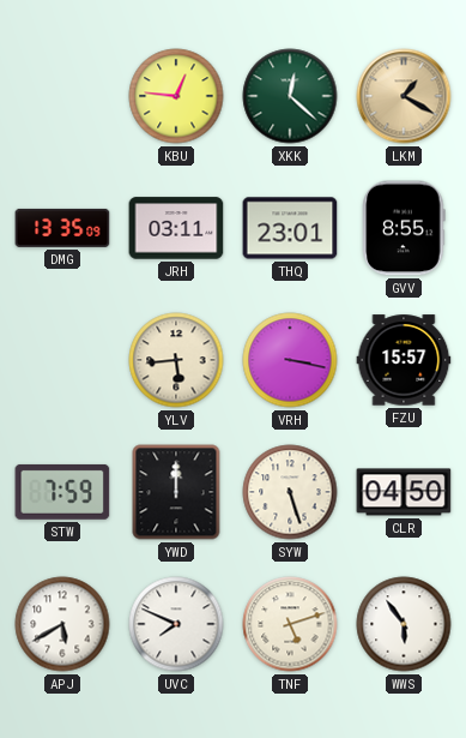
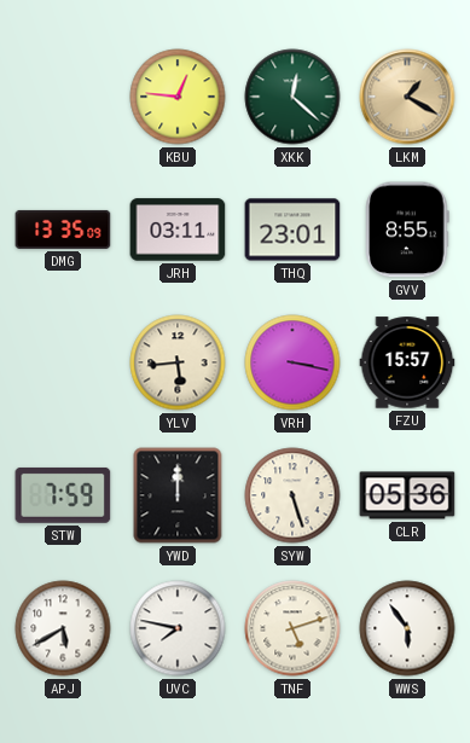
CLR: 04:50 -> 05:36
UVC: 7:49 -> 7:47
